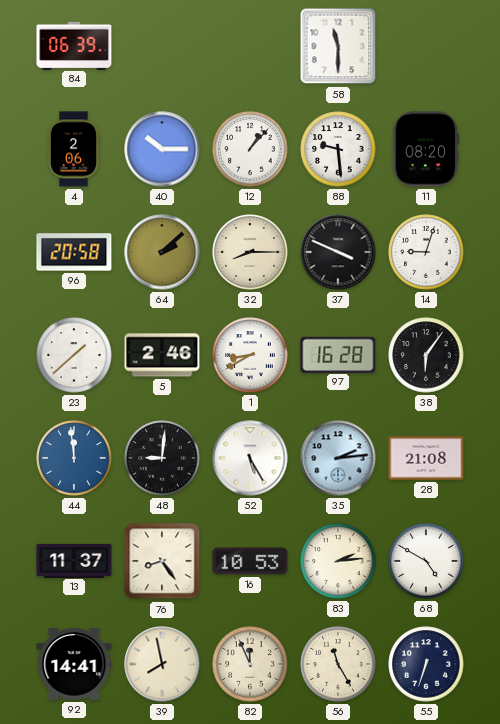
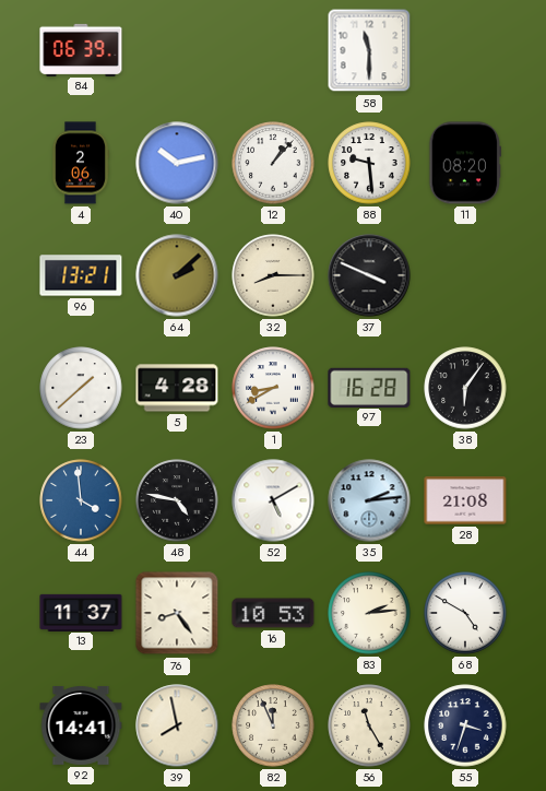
40: 10:15 -> 10:13
96: 20:58 -> 13:21
14: 9:03 -> none
5: 2:46 -> 4:28
44: 11:59 -> 3:59
48: 9:01 -> 4:47
52: 5:25 -> 5:10
55: 6:33 -> 3:33
